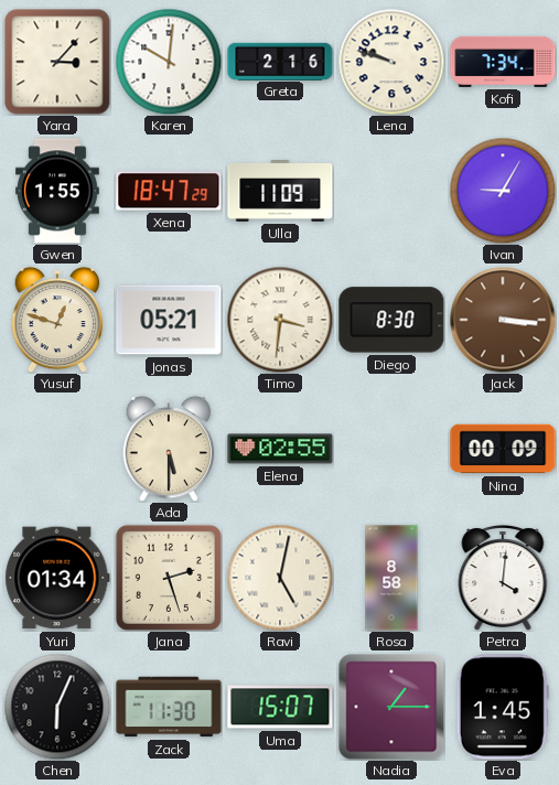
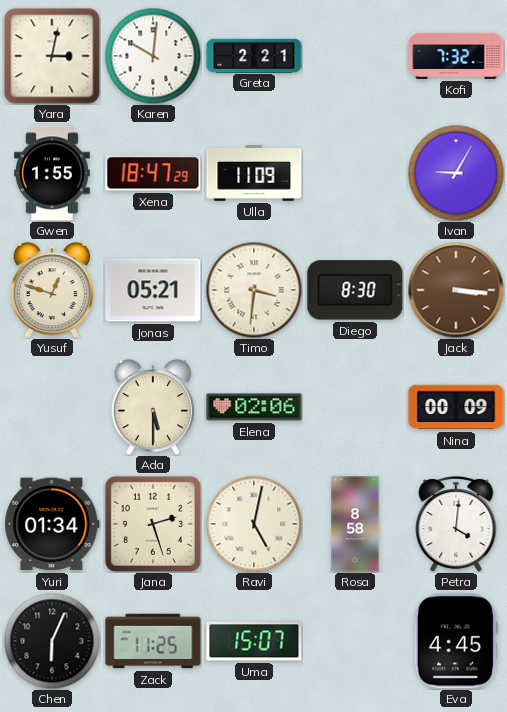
Yara: 3:07 -> 3:02
Greta: 2:16 -> 2:21
Lena: 9:48 -> none
Kofi: 7:34 -> 7:32
Elena: 02:55 -> 02:06
Zack: 11:30 -> 11:25
Nadia: 1:15 -> none
Eva: 1:45 -> 4:45
